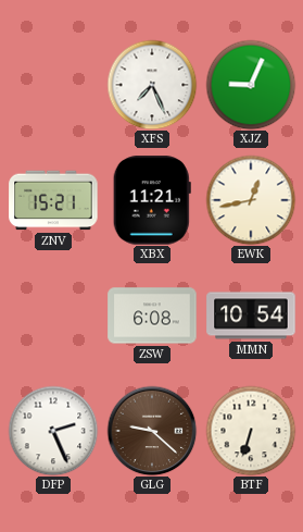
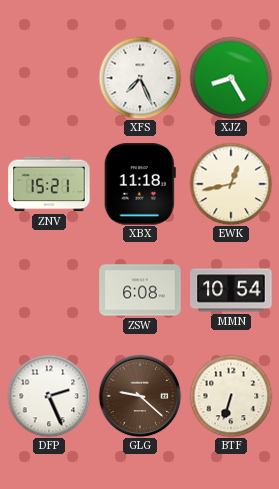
XJZ: 9:04 -> 8:25
XBX: 11:21 -> 11:18
